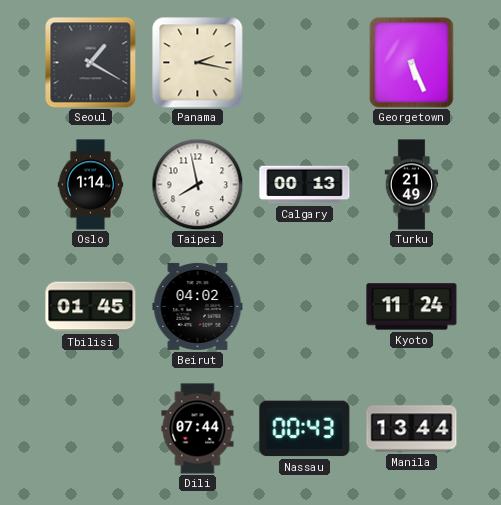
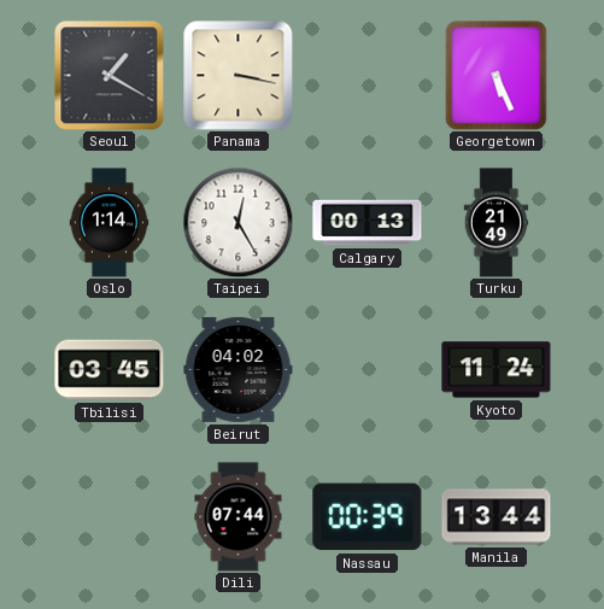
Panama: 2:17 -> 3:17
Taipei: 7:58 -> 12:25
Tbilisi: 01:45 -> 03:45
Nassau: 00:43 -> 00:39
